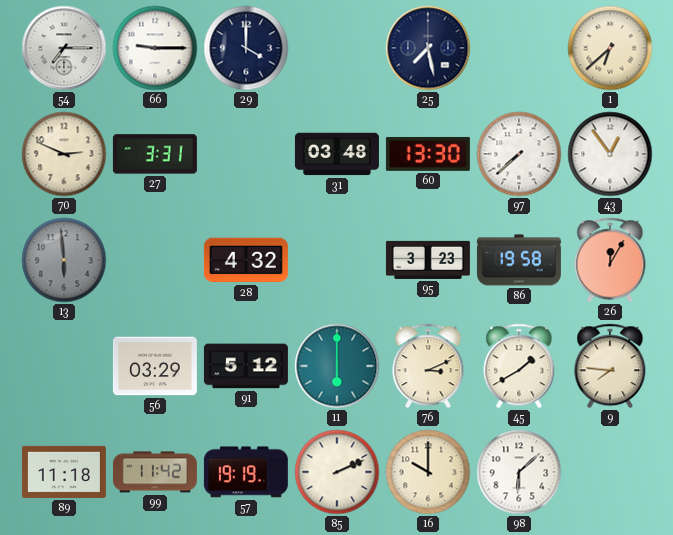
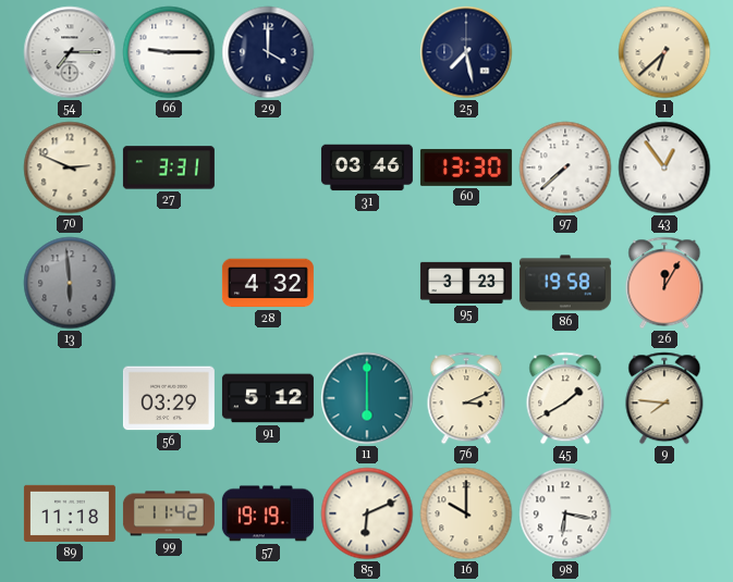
31: 03:48 -> 03:46
85: 2:11 -> 6:11
98: 6:08 -> 6:17
